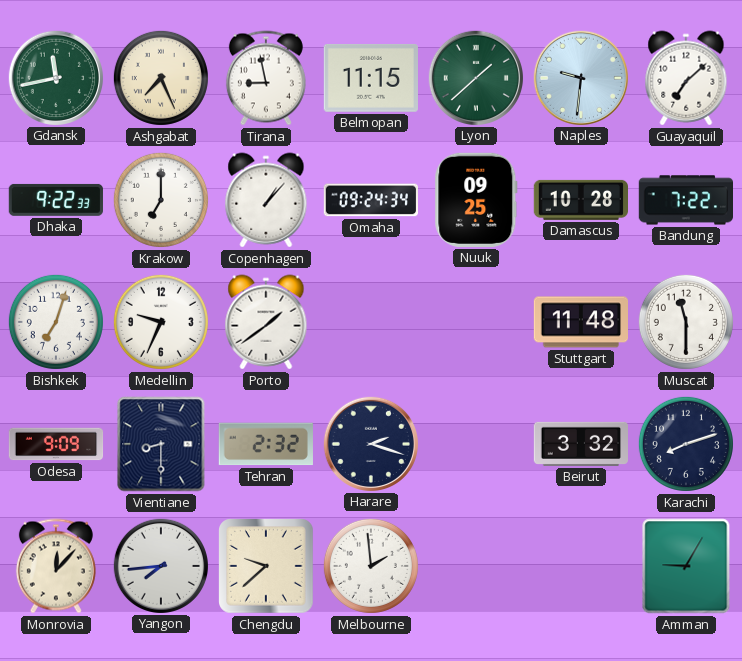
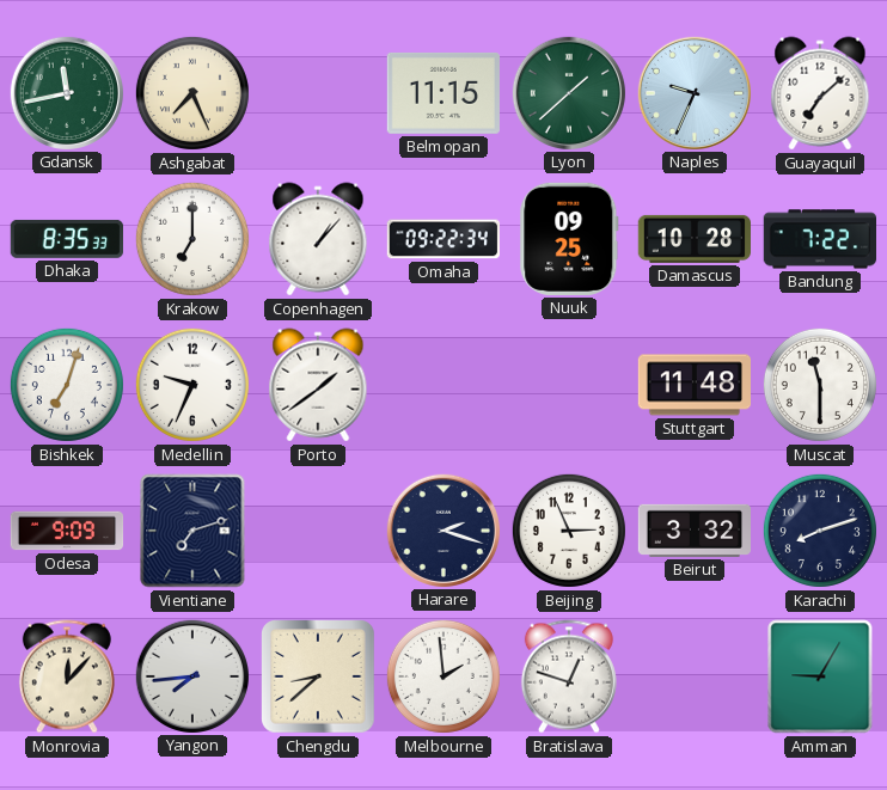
Tirana: 8:58 -> none
Naples: 9:31 -> 9:34
Dhaka: 9:22 -> 8:35
Omaha: 09:24 -> 09:22
Vientiane: 8:30 -> 7:12
Tehran: 2:32 -> none
Beijing: none -> 2:56
Chengdu: 9:38 -> 8:38
Bratislava: none -> 12:48
